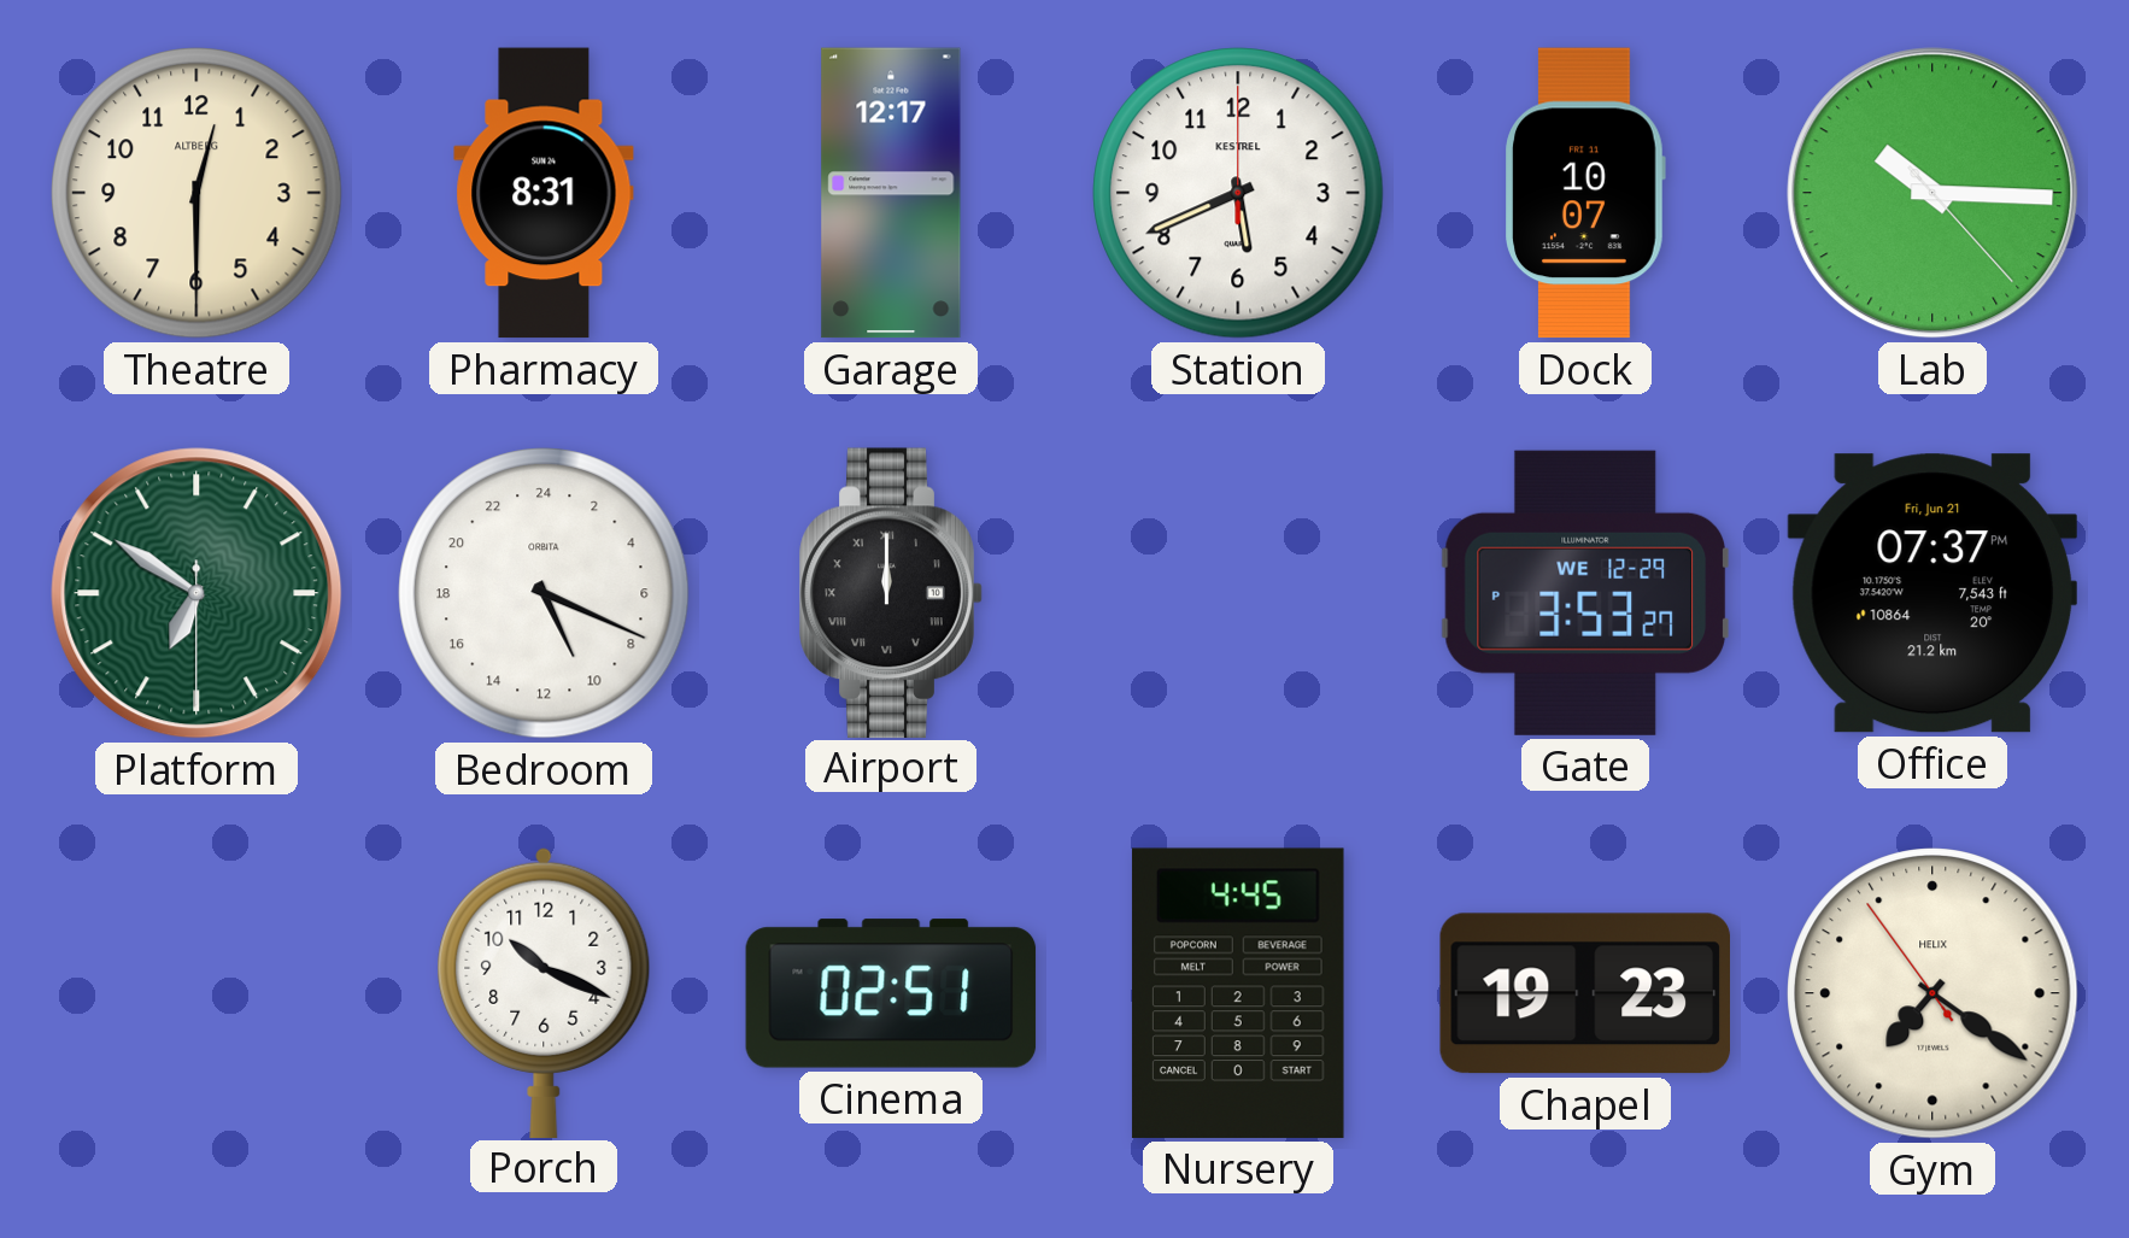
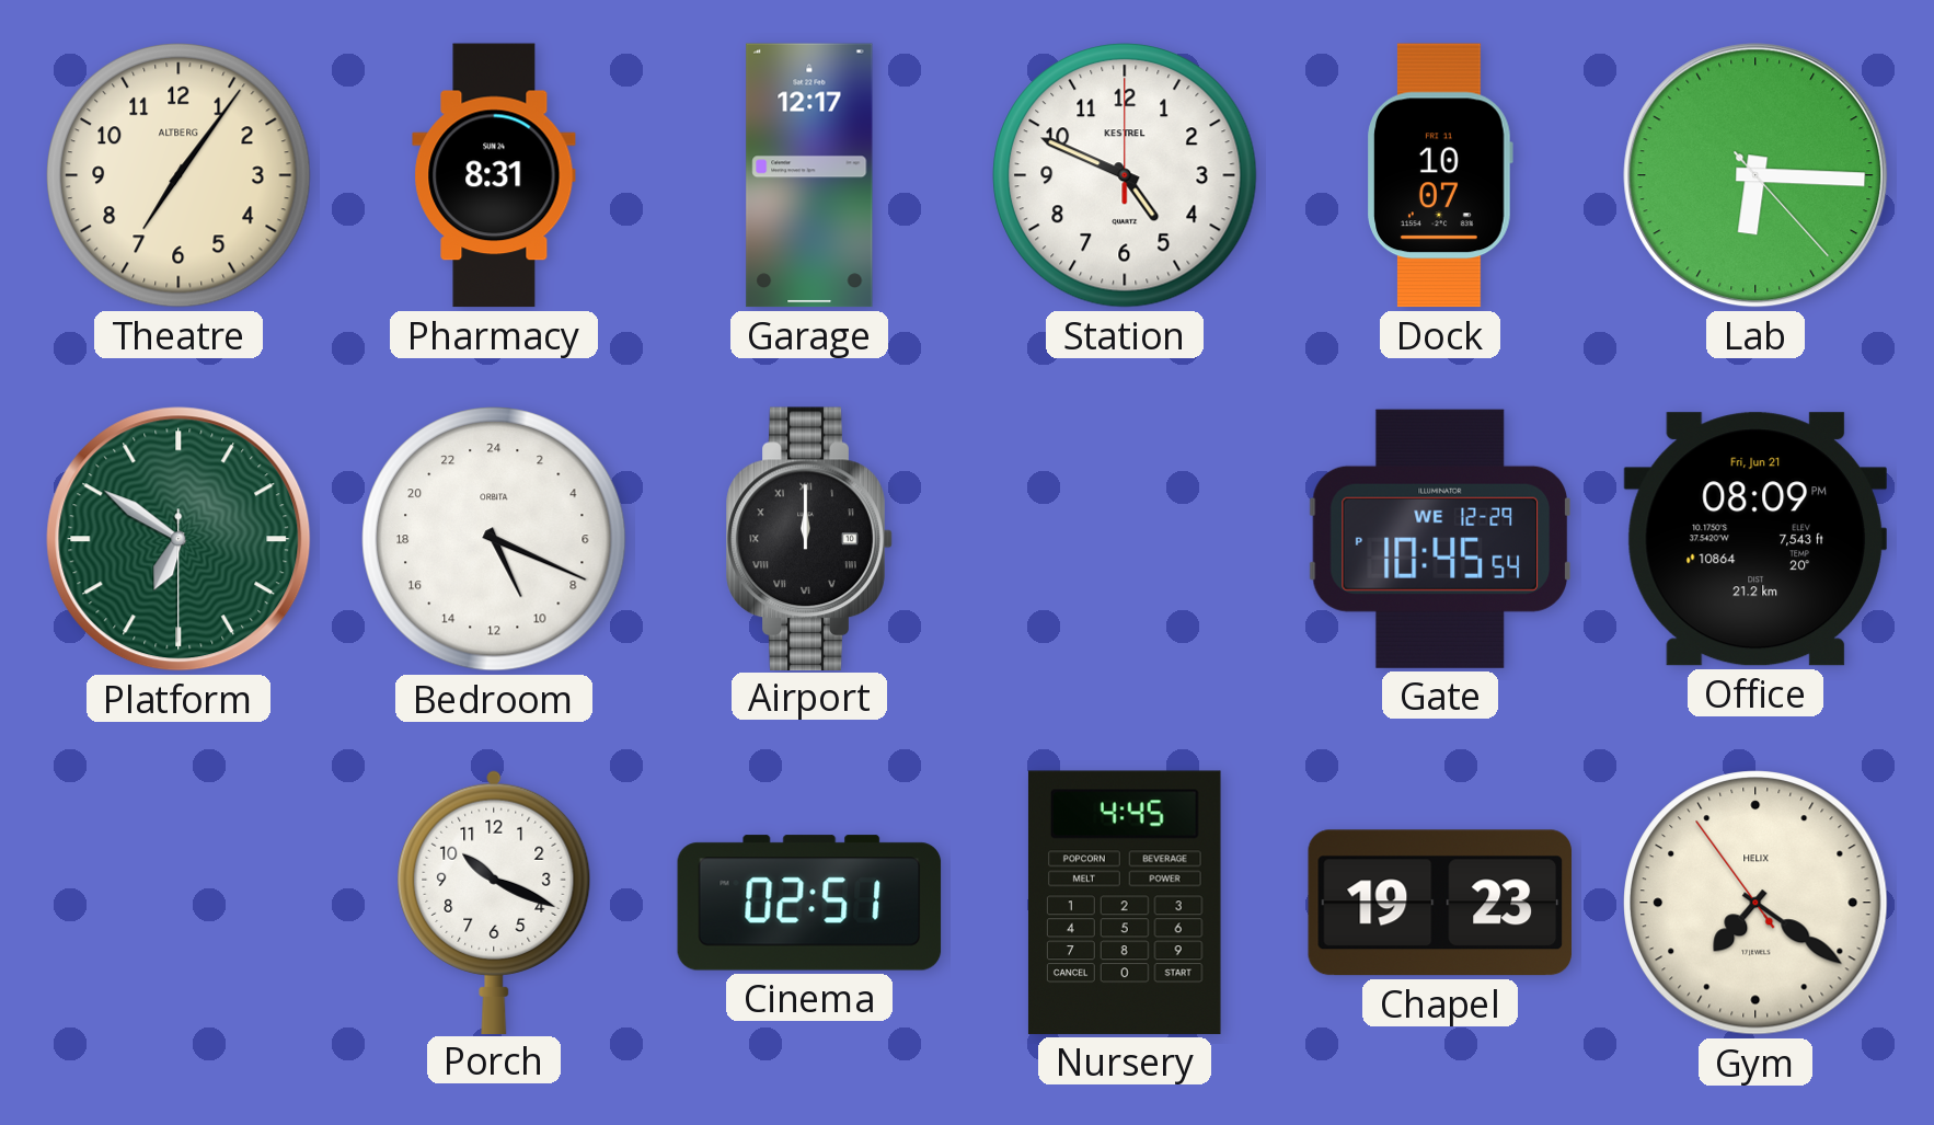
Theatre: 12:30 -> 7:06
Station: 5:41 -> 4:49
Lab: 10:15 -> 6:15
Gate: 3:53 -> 10:45
Office: 07:37 -> 08:09
